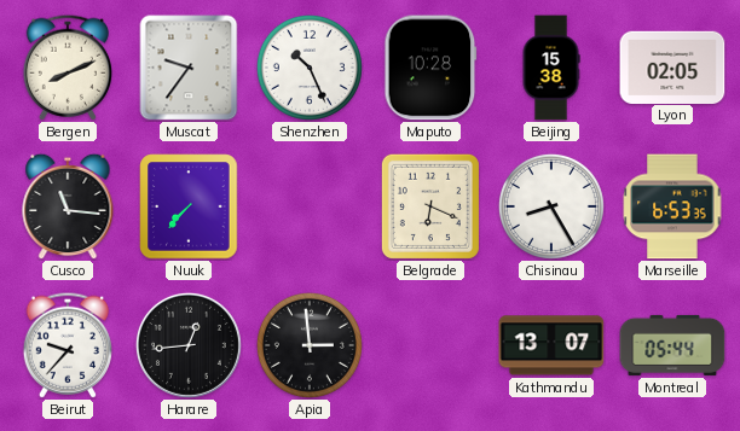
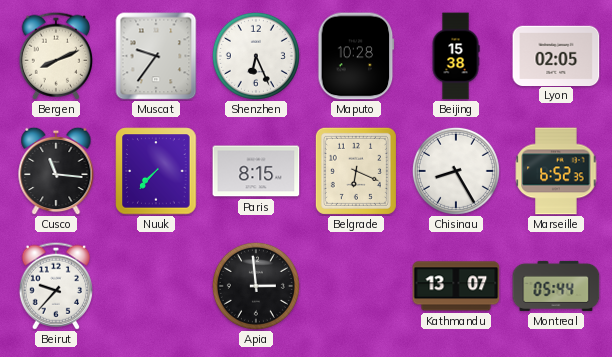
Shenzhen: 10:26 -> 6:26
Paris: none -> 8:15
Marseille: 6:53 -> 6:52
Harare: 12:44 -> none
